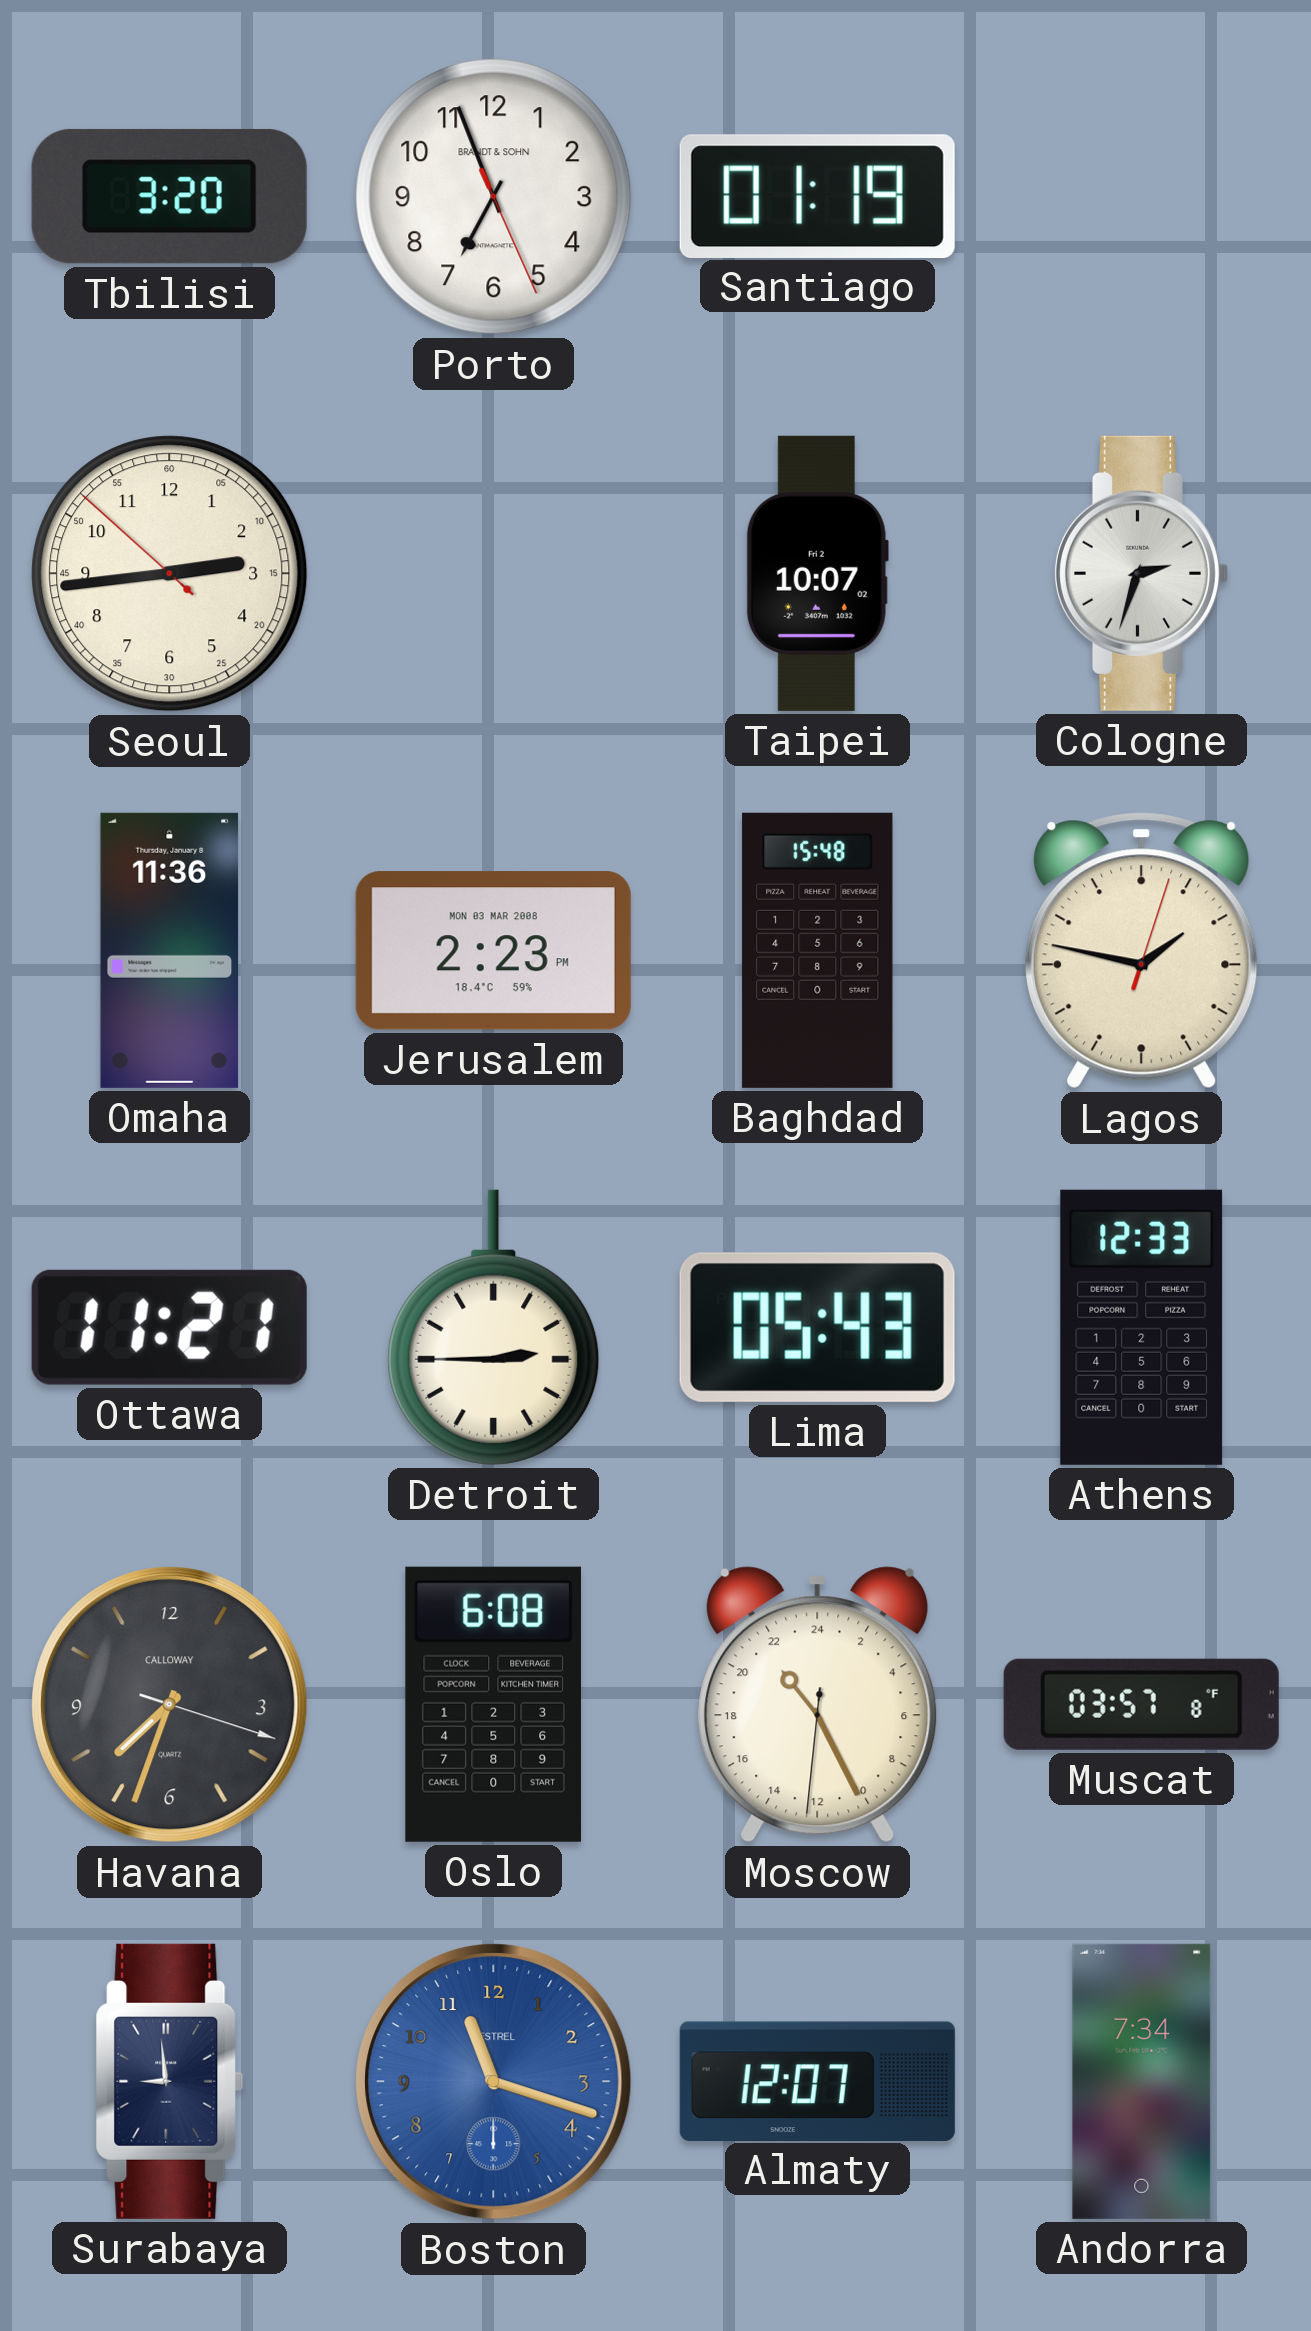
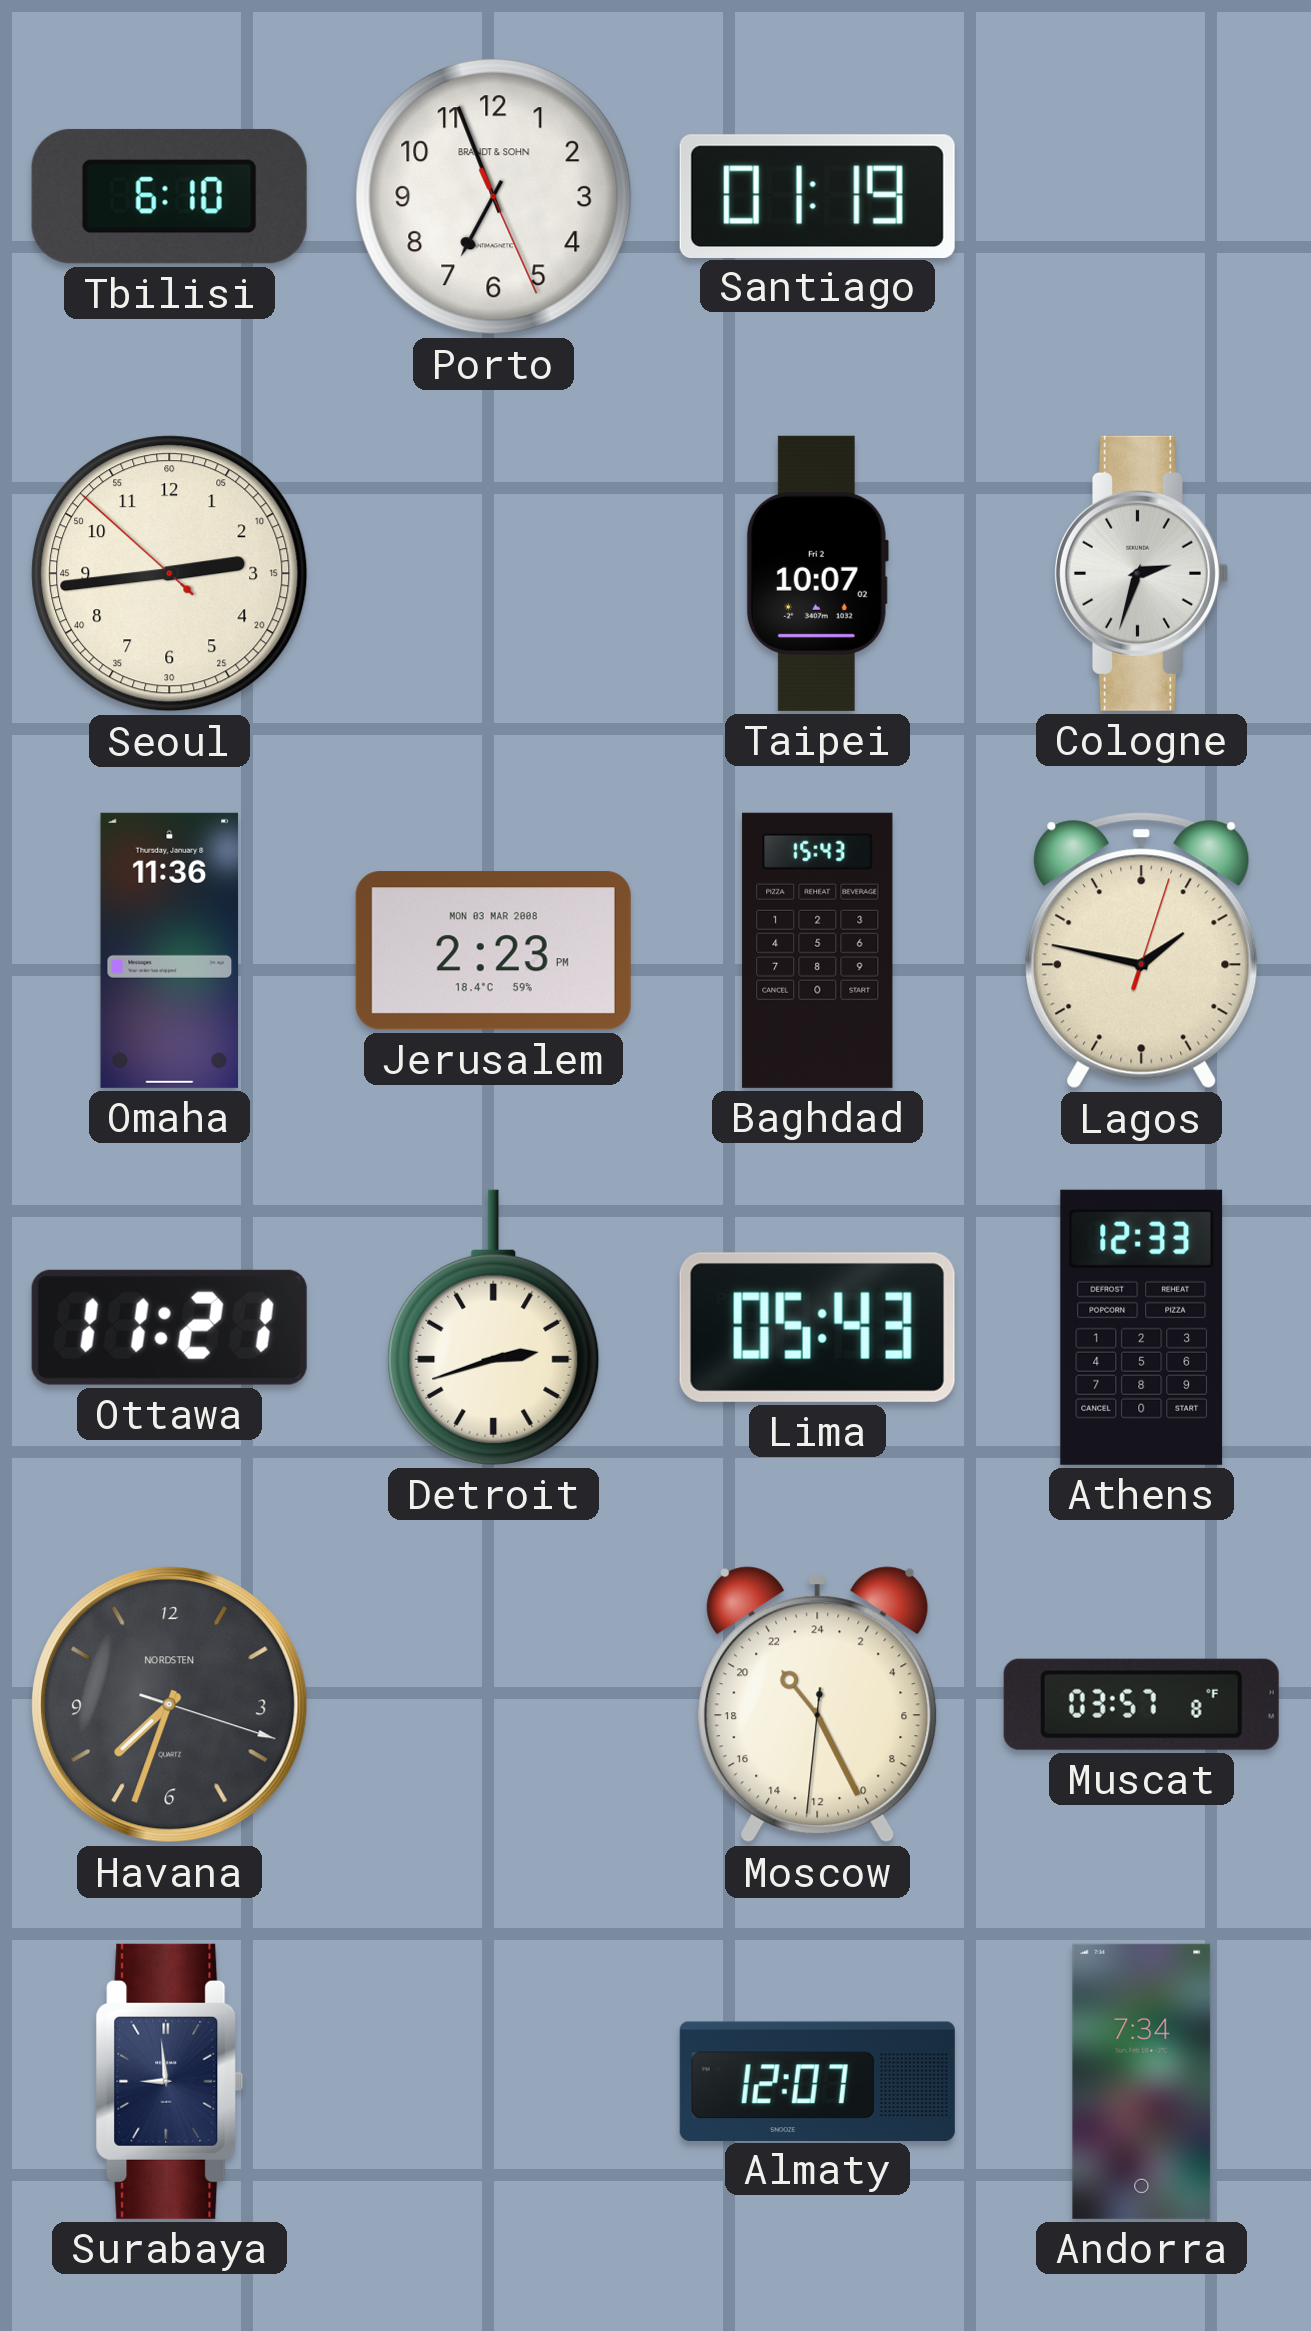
Tbilisi: 3:20 -> 6:10
Baghdad: 15:48 -> 15:43
Detroit: 2:45 -> 2:42
Havana brand: CALLOWAY -> NORDSTEN
Oslo: 6:08 -> none
Boston: 11:18 -> none
